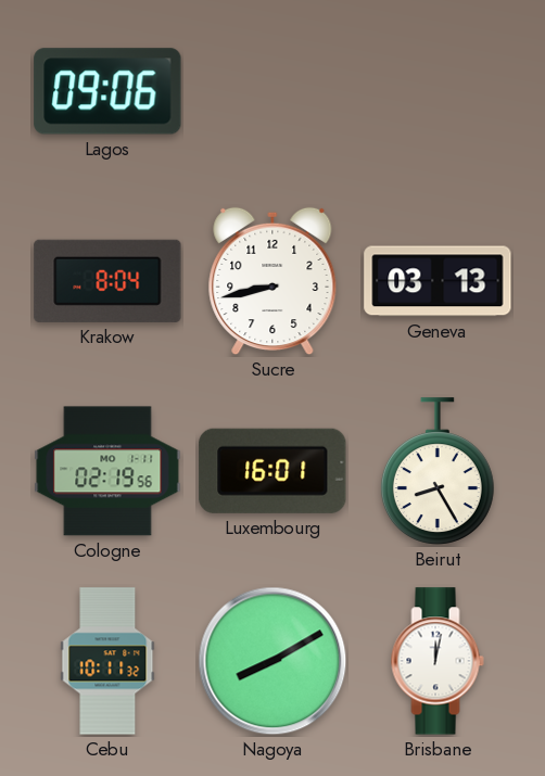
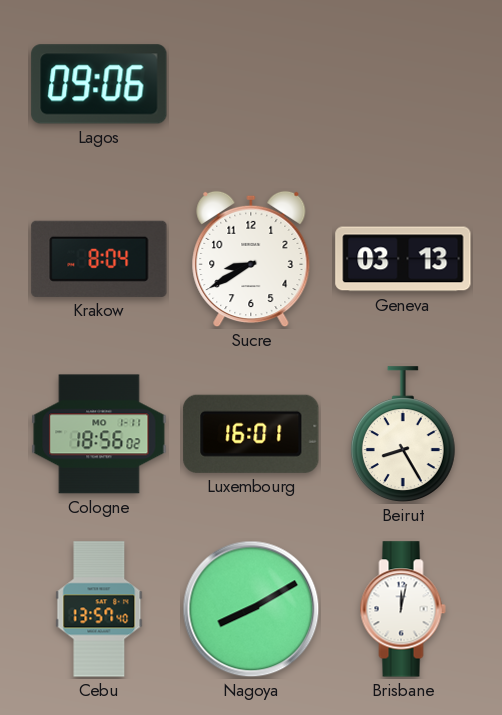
Sucre: 8:43 -> 8:40
Cologne: 02:19 -> 18:56
Cebu: 10:11 -> 13:57
